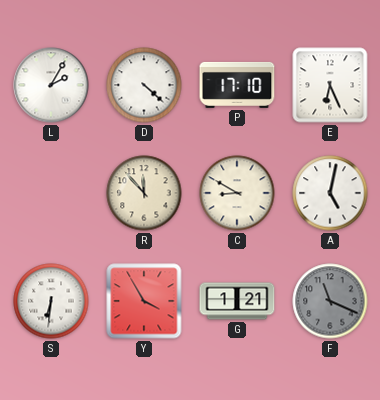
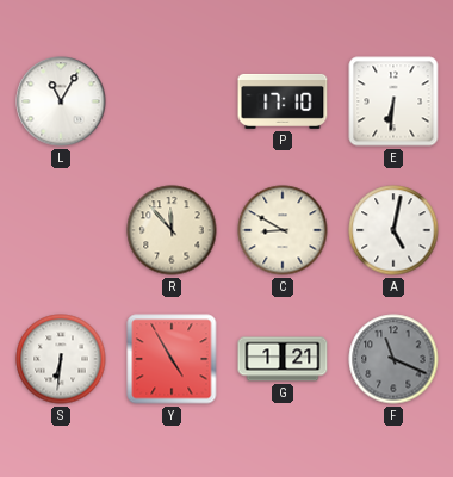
L: 2:05 -> 11:05
D: 4:22 -> none
E: 6:26 -> 6:31
Y: 3:55 -> 4:55
